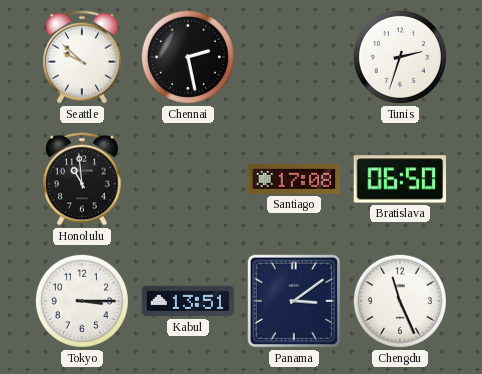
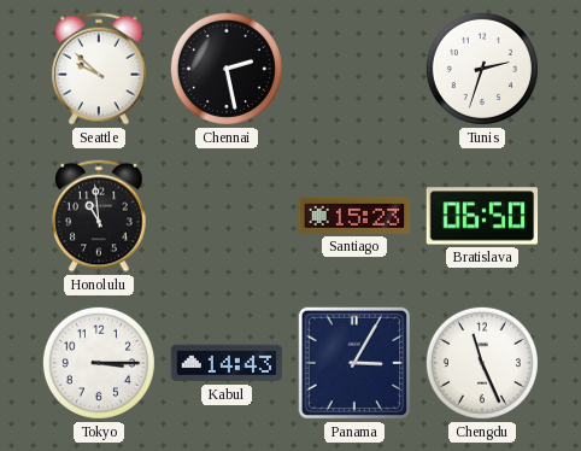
Santiago: 17:08 -> 15:23
Kabul: 13:51 -> 14:43
Panama: 3:09 -> 3:05
